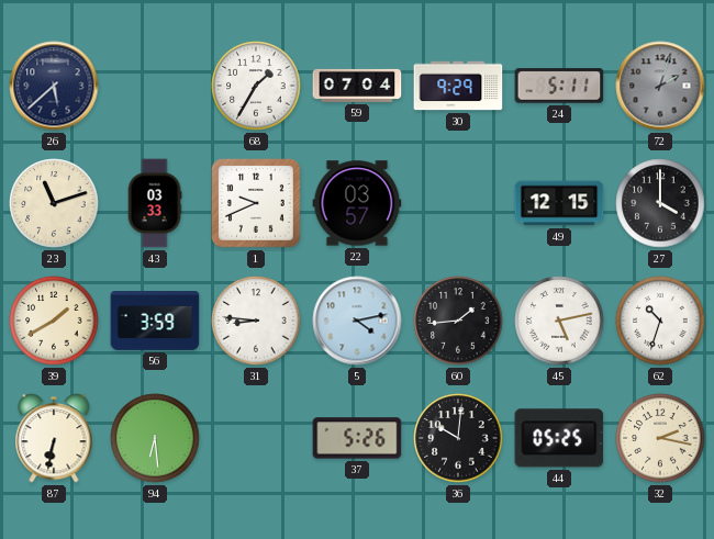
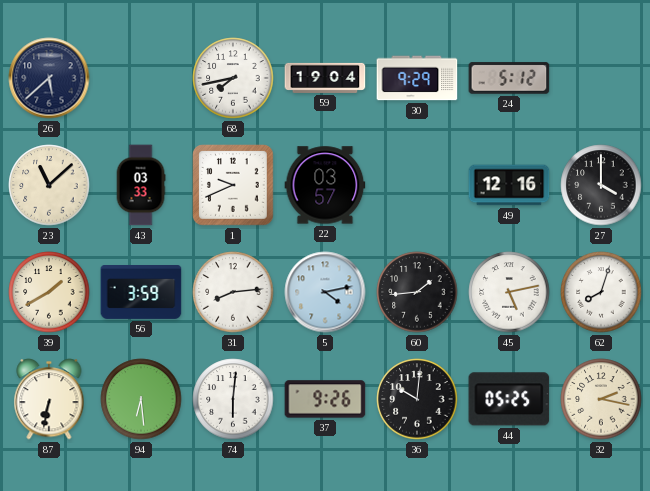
68: 1:35 -> 7:43
59: 07:04 -> 19:04
24: 5:11 -> 5:12
72: 2:03 -> none
23: 11:12 -> 11:08
49: 12:15 -> 12:16
31: 8:46 -> 8:14
62: 10:33 -> 8:03
74: none -> 6:01
37: 5:26 -> 9:26
